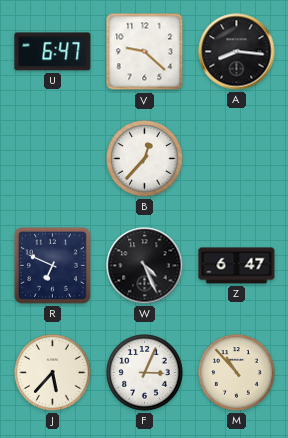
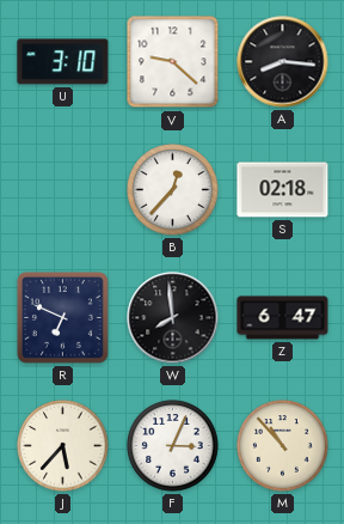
U: 6:47 -> 3:10
S: none -> 02:18
W: 4:26 -> 7:59
